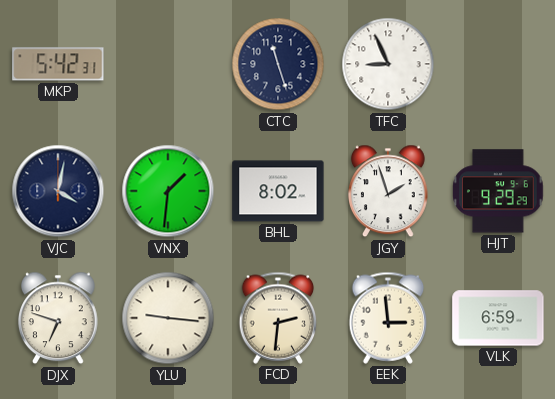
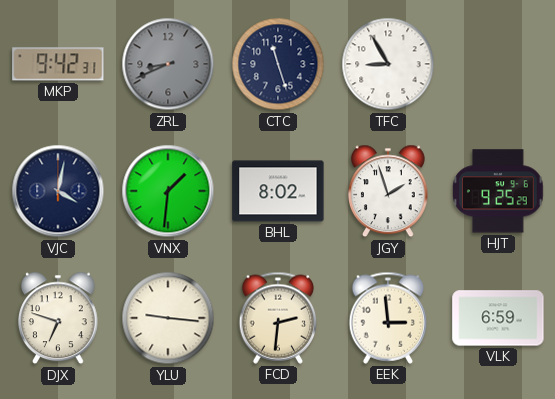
MKP: 5:42 -> 9:42
ZRL: none -> 8:41
TFC: 8:56 -> 8:55
HJT: 9:29 -> 9:25
